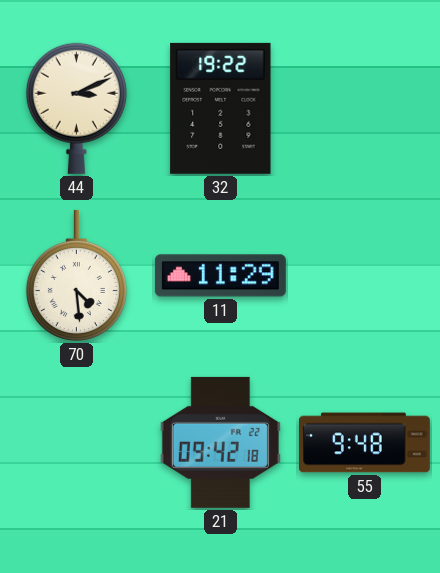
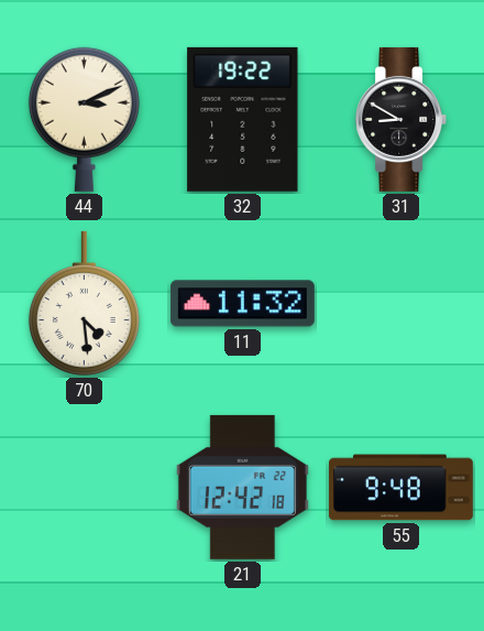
31: none -> 8:50
11: 11:29 -> 11:32
21: 09:42 -> 12:42
